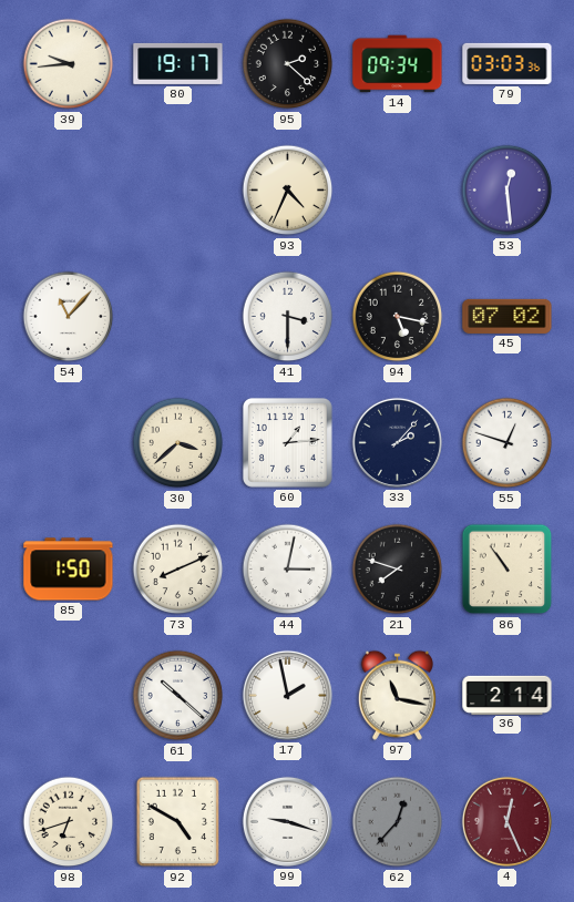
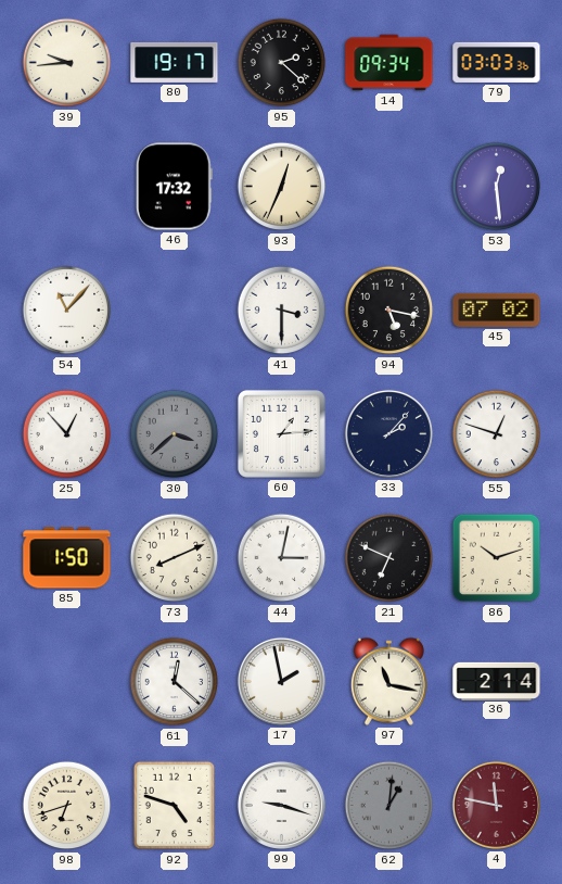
46: none -> 17:32
93: 4:34 -> 12:34
25: none -> 12:53
30 dial: cream -> grey
21: 7:48 -> 6:49
86: 10:54 -> 10:12
61: 10:22 -> 12:22
92: 4:50 -> 4:48
62: 12:37 -> 1:01
4: 12:26 -> 11:47
